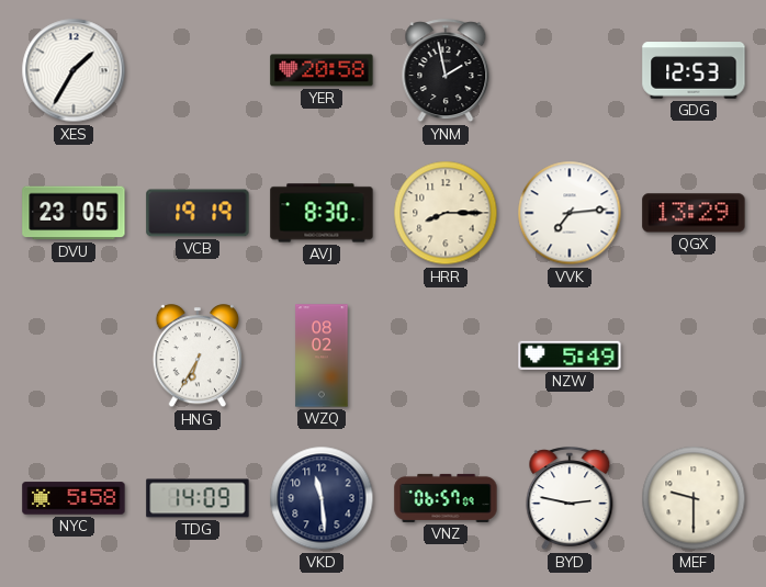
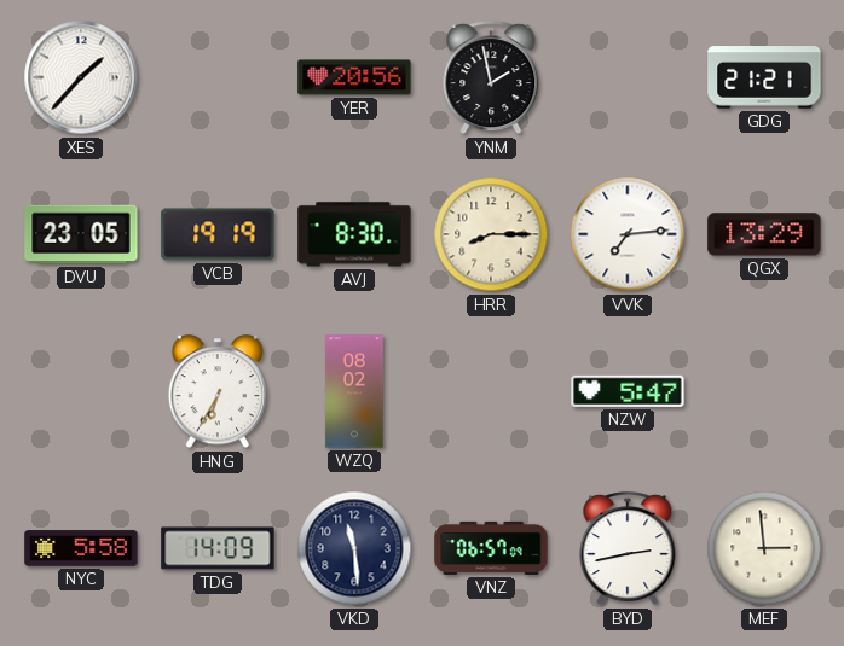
XES: 1:35 -> 1:37
YER: 20:58 -> 20:56
GDG: 12:53 -> 21:21
NZW: 5:49 -> 5:47
BYD: 2:47 -> 2:43
MEF: 9:30 -> 2:59
